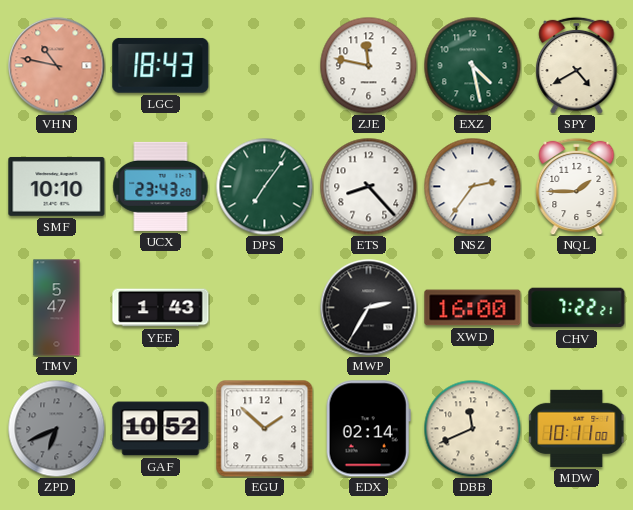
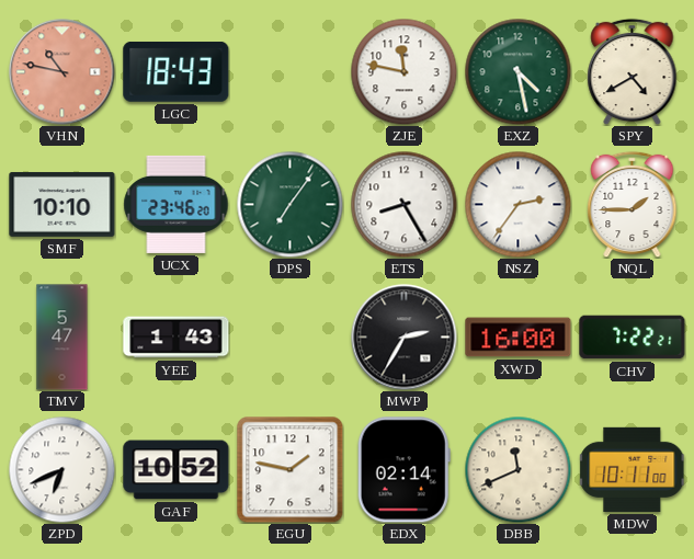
UCX: 23:43 -> 23:46
ETS: 8:23 -> 8:25
ZPD dial: grey -> white
EGU: 1:52 -> 1:47
